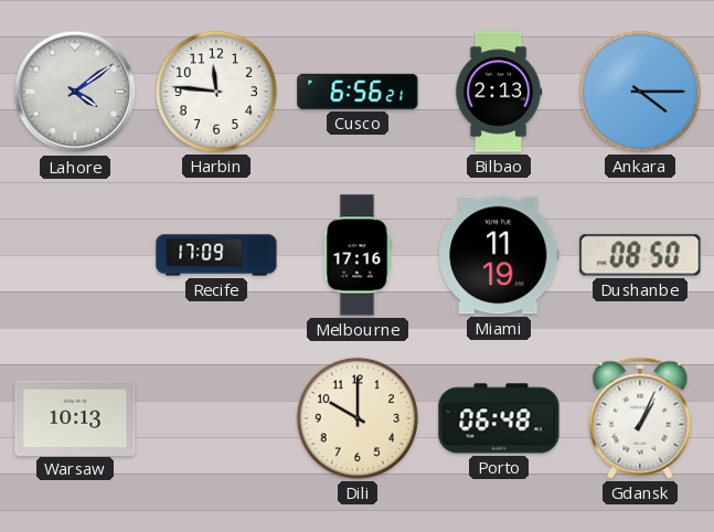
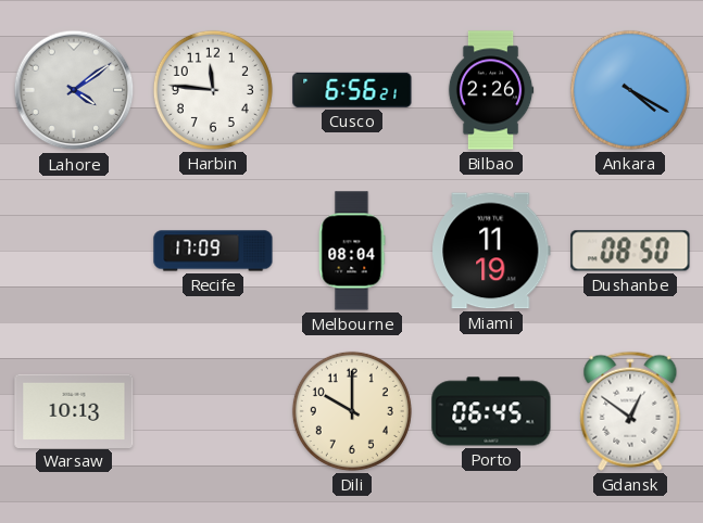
Bilbao: 2:13 -> 2:26
Ankara: 4:15 -> 4:20
Melbourne: 17:16 -> 08:04
Porto: 06:48 -> 06:45
Gdansk: 1:04 -> 12:51
